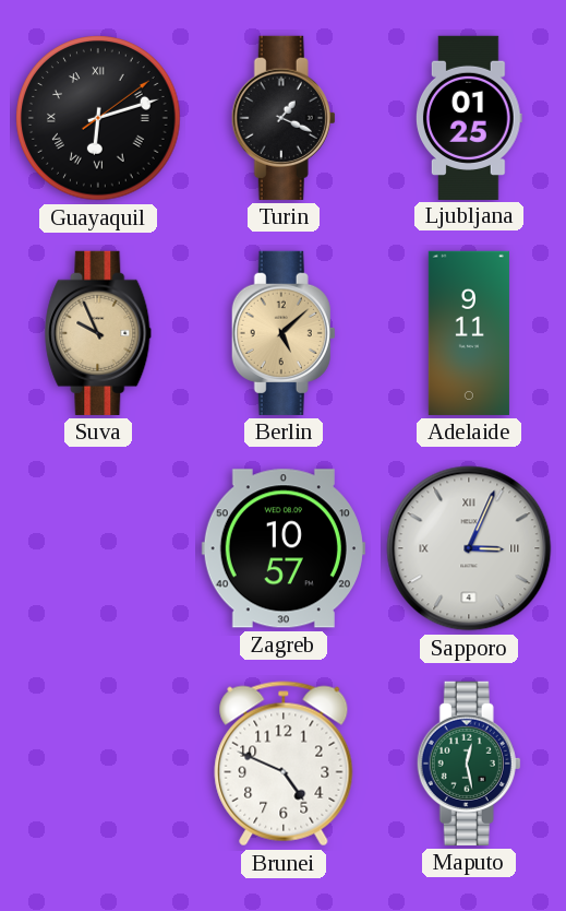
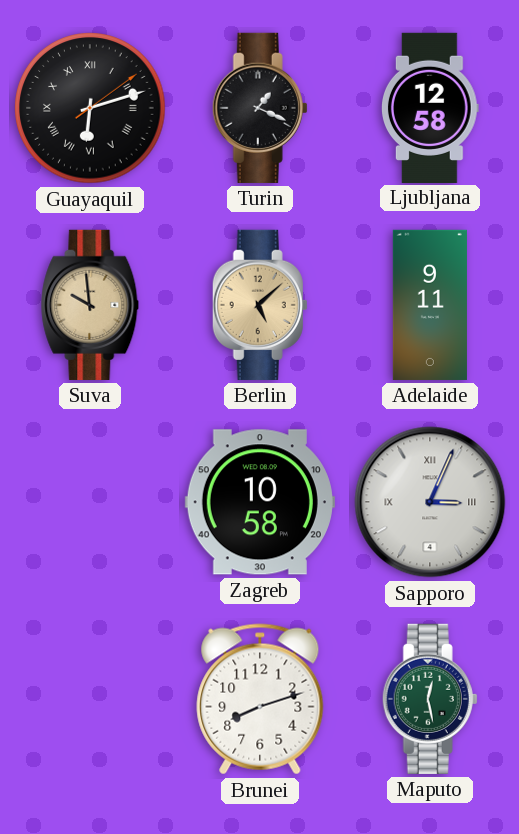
Ljubljana: 01:25 -> 12:58
Suva: 9:56 -> 9:59
Zagreb: 10:57 -> 10:58
Brunei: 4:49 -> 8:12
